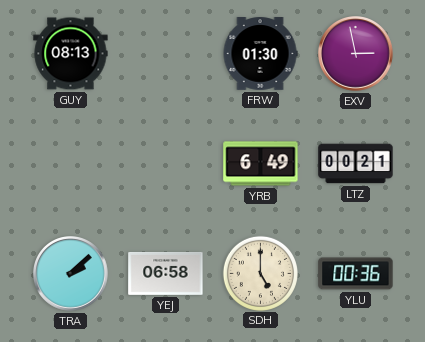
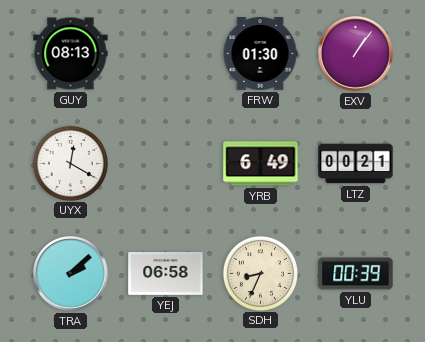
EXV: 2:58 -> 1:06
UYX: none -> 12:20
SDH: 5:00 -> 8:34
YLU: 00:36 -> 00:39
